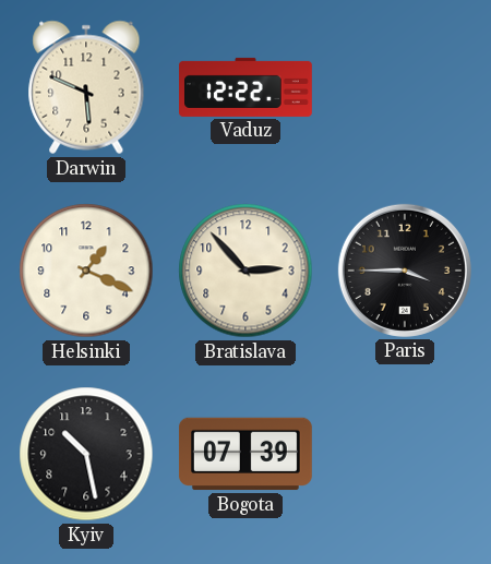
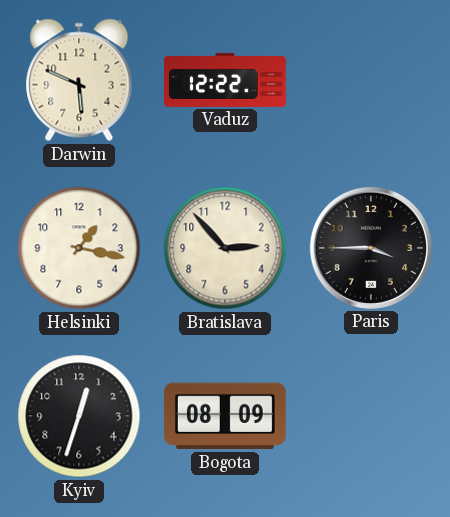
Helsinki: 1:19 -> 1:17
Kyiv: 10:28 -> 12:33
Bogota: 07:39 -> 08:09
